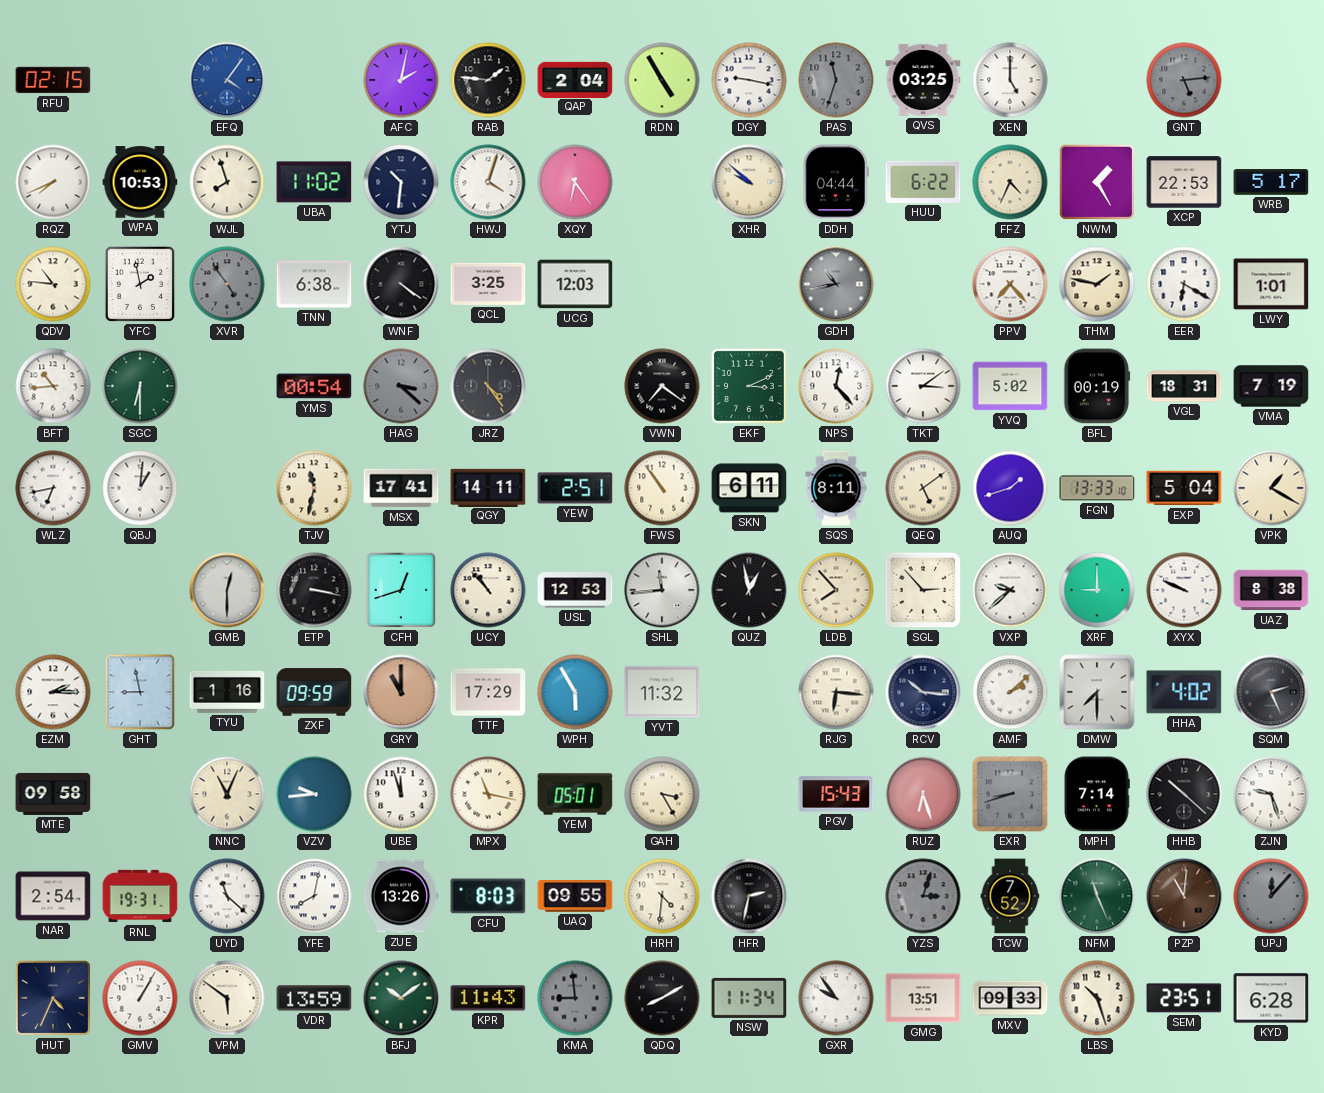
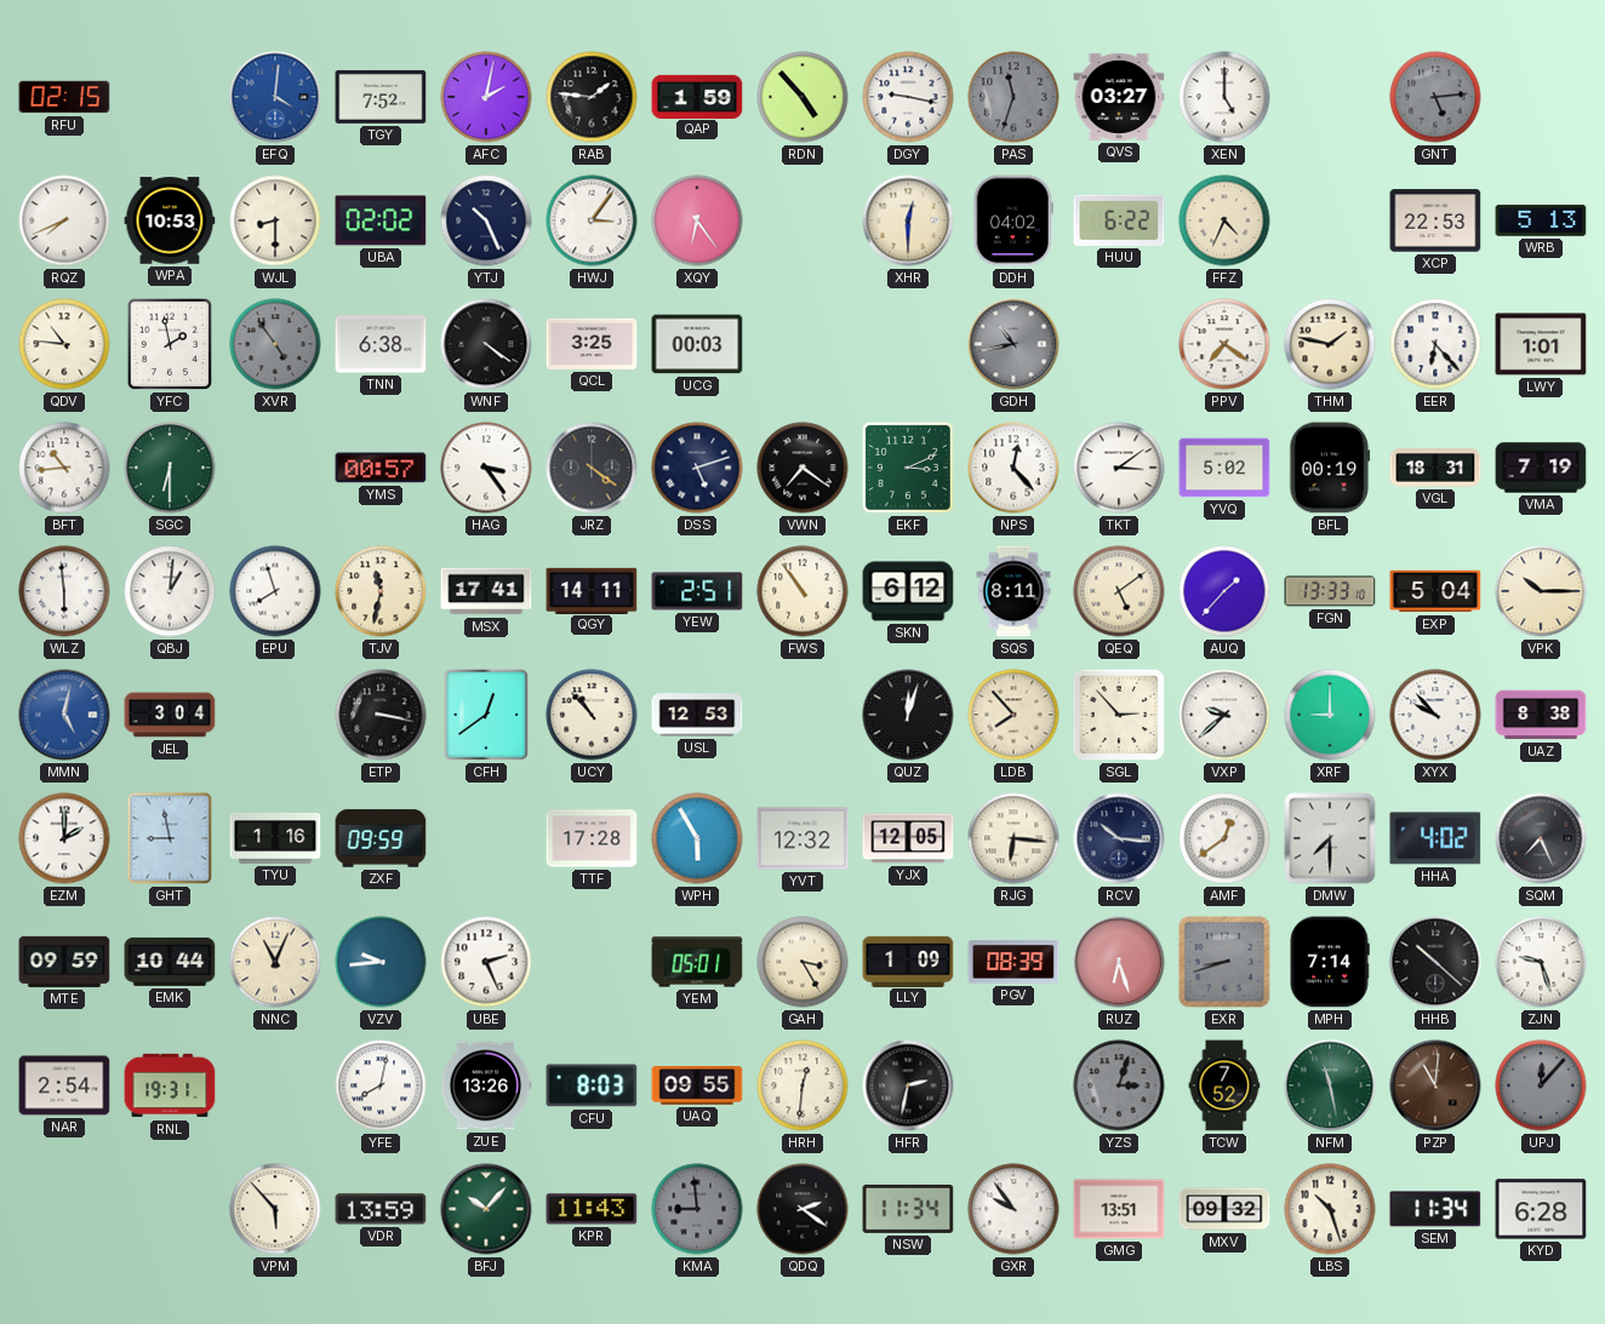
EFQ: 4:06 -> 4:01
TGY: none -> 7:52
QAP: 2:04 -> 1:59
RDN: 4:55 -> 4:53
QVS: 03:25 -> 03:27
WJL: 7:57 -> 8:30
UBA: 11:02 -> 02:02
YTJ: 10:31 -> 10:26
HWJ: 4:03 -> 3:06
XHR: 9:52 -> 12:30
DDH: 04:44 -> 04:02
NWM: 1:25 -> none
WRB: 5:17 -> 5:13
UCG: 12:03 -> 00:03
PPV: 7:23 -> 7:21
EER: 6:20 -> 6:23
YMS: 00:54 -> 00:57
HAG: 3:22 -> 3:24
HAG dial: grey -> white
JRZ: 4:24 -> 4:21
DSS: none -> 5:12
WLZ: 6:43 -> 5:59
EPU: none -> 7:57
SKN: 6:11 -> 6:12
AUQ: 1:42 -> 1:37
VPK: 1:20 -> 10:15
MMN: none -> 5:02
JEL: none -> 3:04
GMB: 12:30 -> none
CFH: 12:42 -> 12:39
SHL: 11:44 -> none
QUZ: 12:58 -> 12:03
XYX: 9:49 -> 9:53
EZM: 2:15 -> 2:00
GRY: 11:00 -> none
TTF: 17:29 -> 17:28
YVT: 11:32 -> 12:32
YJX: none -> 12:05
AMF: 2:08 -> 12:39
SQM: 2:26 -> 7:26
MTE: 09:58 -> 09:59
EMK: none -> 10:44
UBE: 11:57 -> 2:26
MPX: 11:17 -> none
LLY: none -> 1:09
PGV: 15:43 -> 08:39
UYD: 11:22 -> none
HRH: 4:31 -> 12:31
NFM: 11:26 -> 11:28
HUT: 4:34 -> none
GMV: 1:05 -> none
VPM: 5:51 -> 5:53
BFJ: 10:09 -> 10:07
QDQ: 8:10 -> 2:21
MXV: 09:33 -> 09:32
SEM: 23:51 -> 11:34
